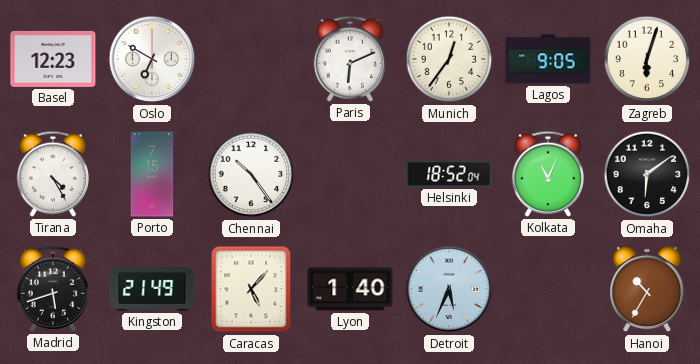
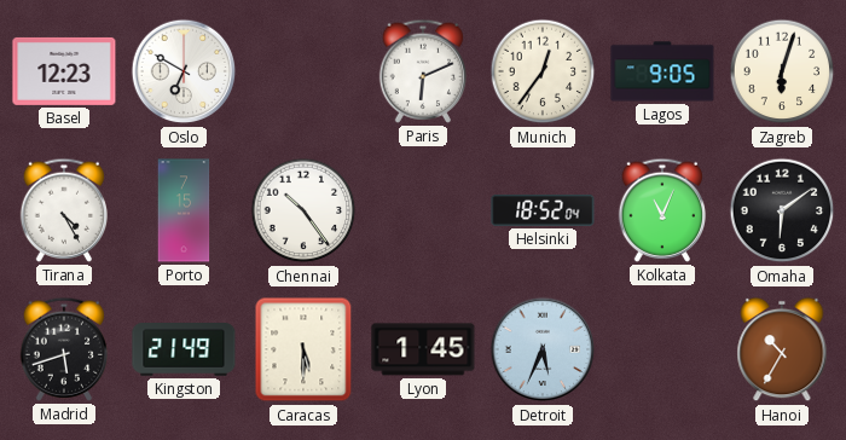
Caracas: 5:07 -> 5:30
Lyon: 1:40 -> 1:45
